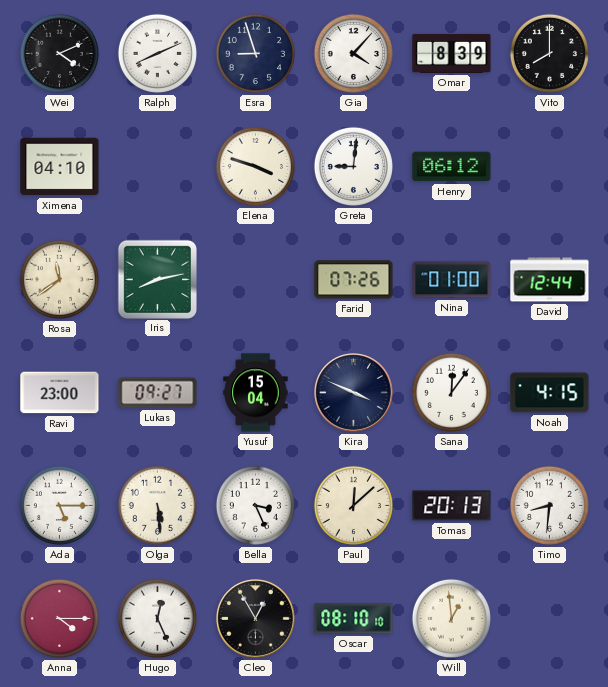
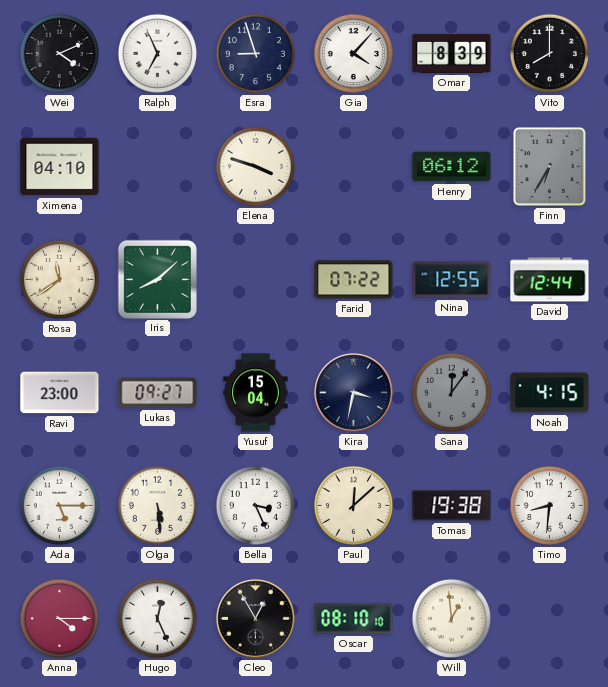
Ralph: 8:11 -> 6:56
Greta: 9:01 -> none
Finn: none -> 6:35
Iris: 8:13 -> 8:08
Farid: 07:26 -> 07:22
Nina: 01:00 -> 12:55
Kira: 3:49 -> 3:32
Sana dial: white -> grey
Tomas: 20:13 -> 19:38
